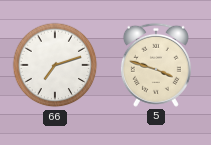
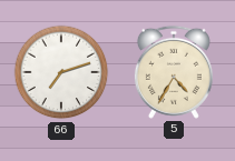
5: 3:48 -> 4:35
